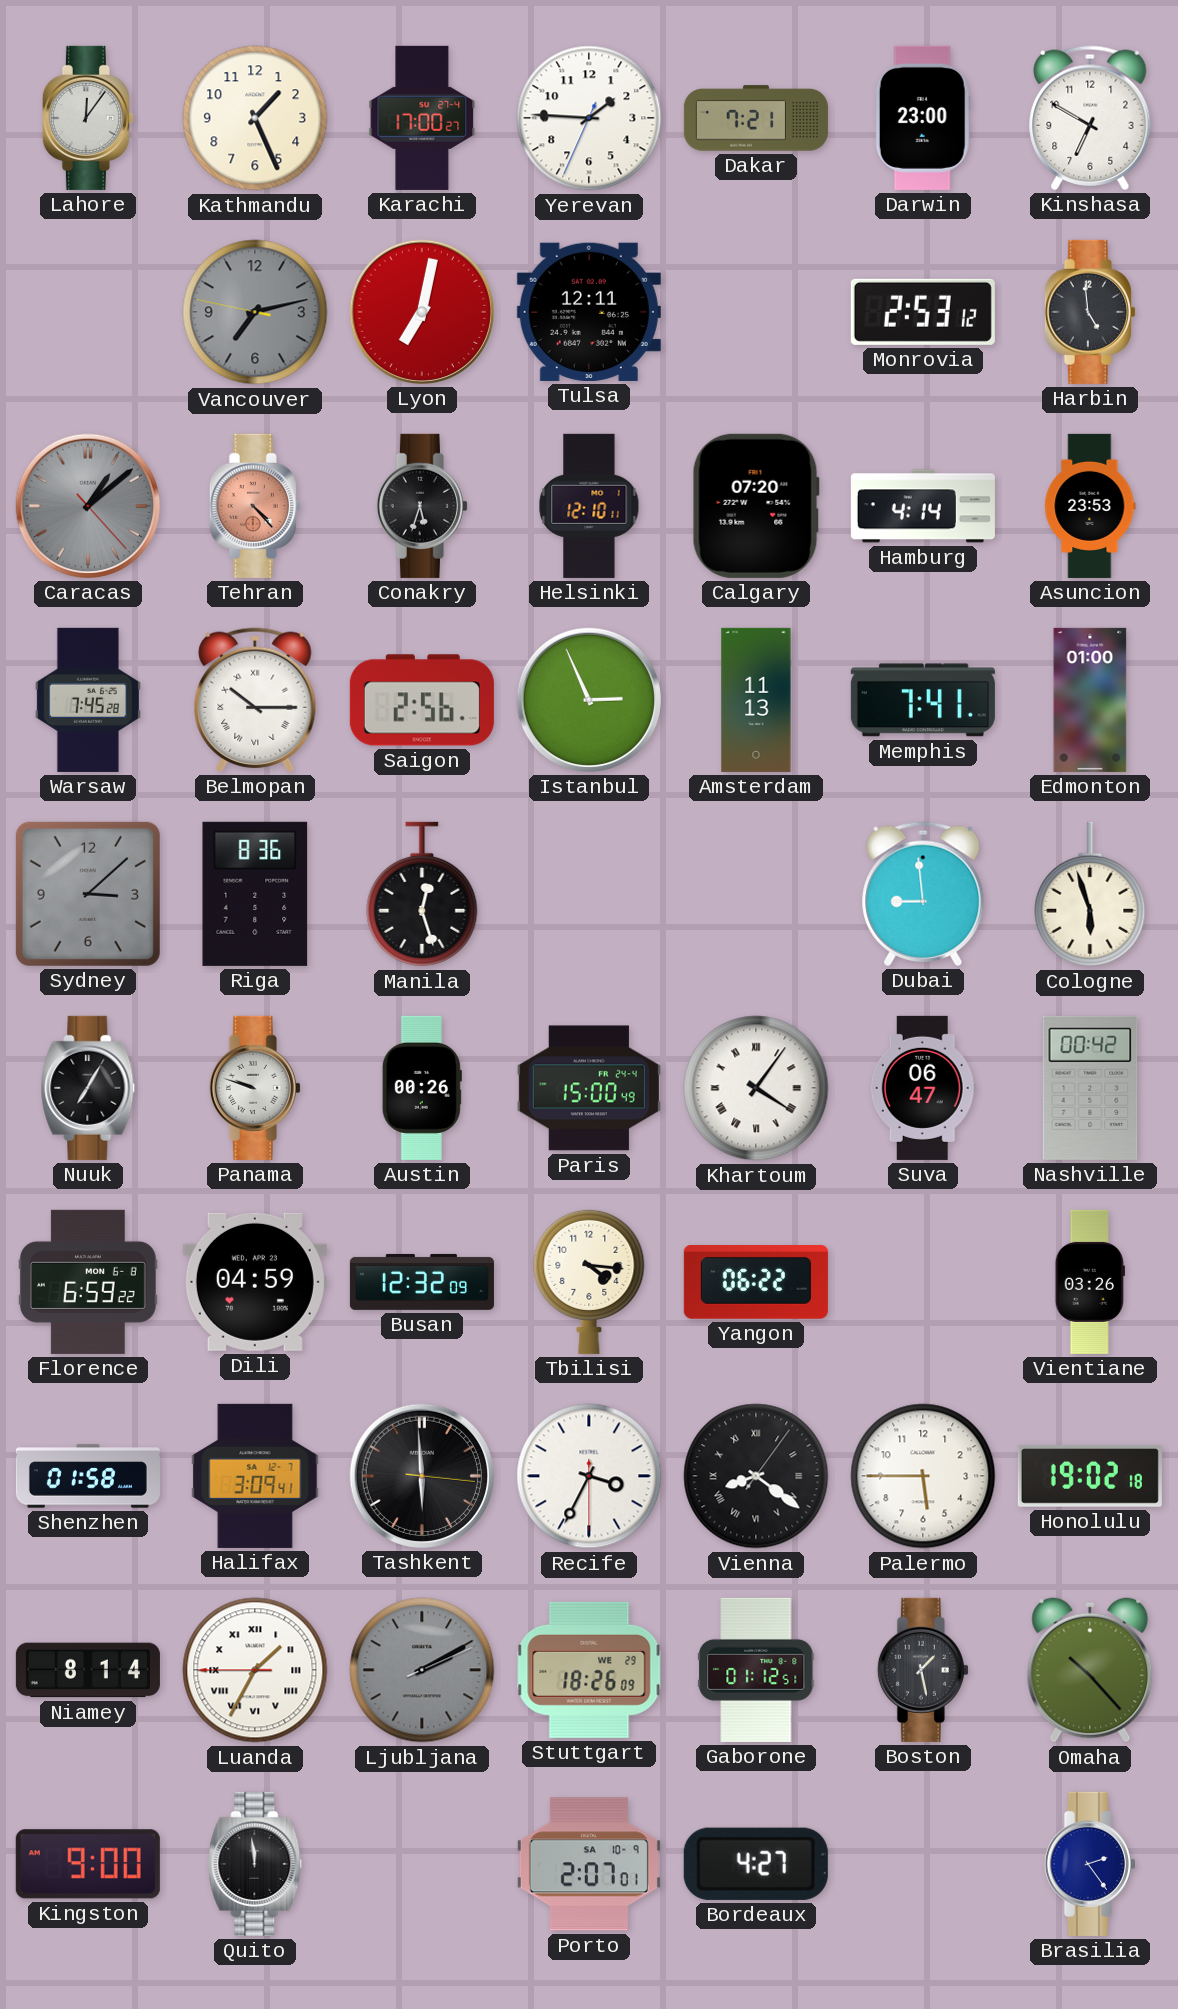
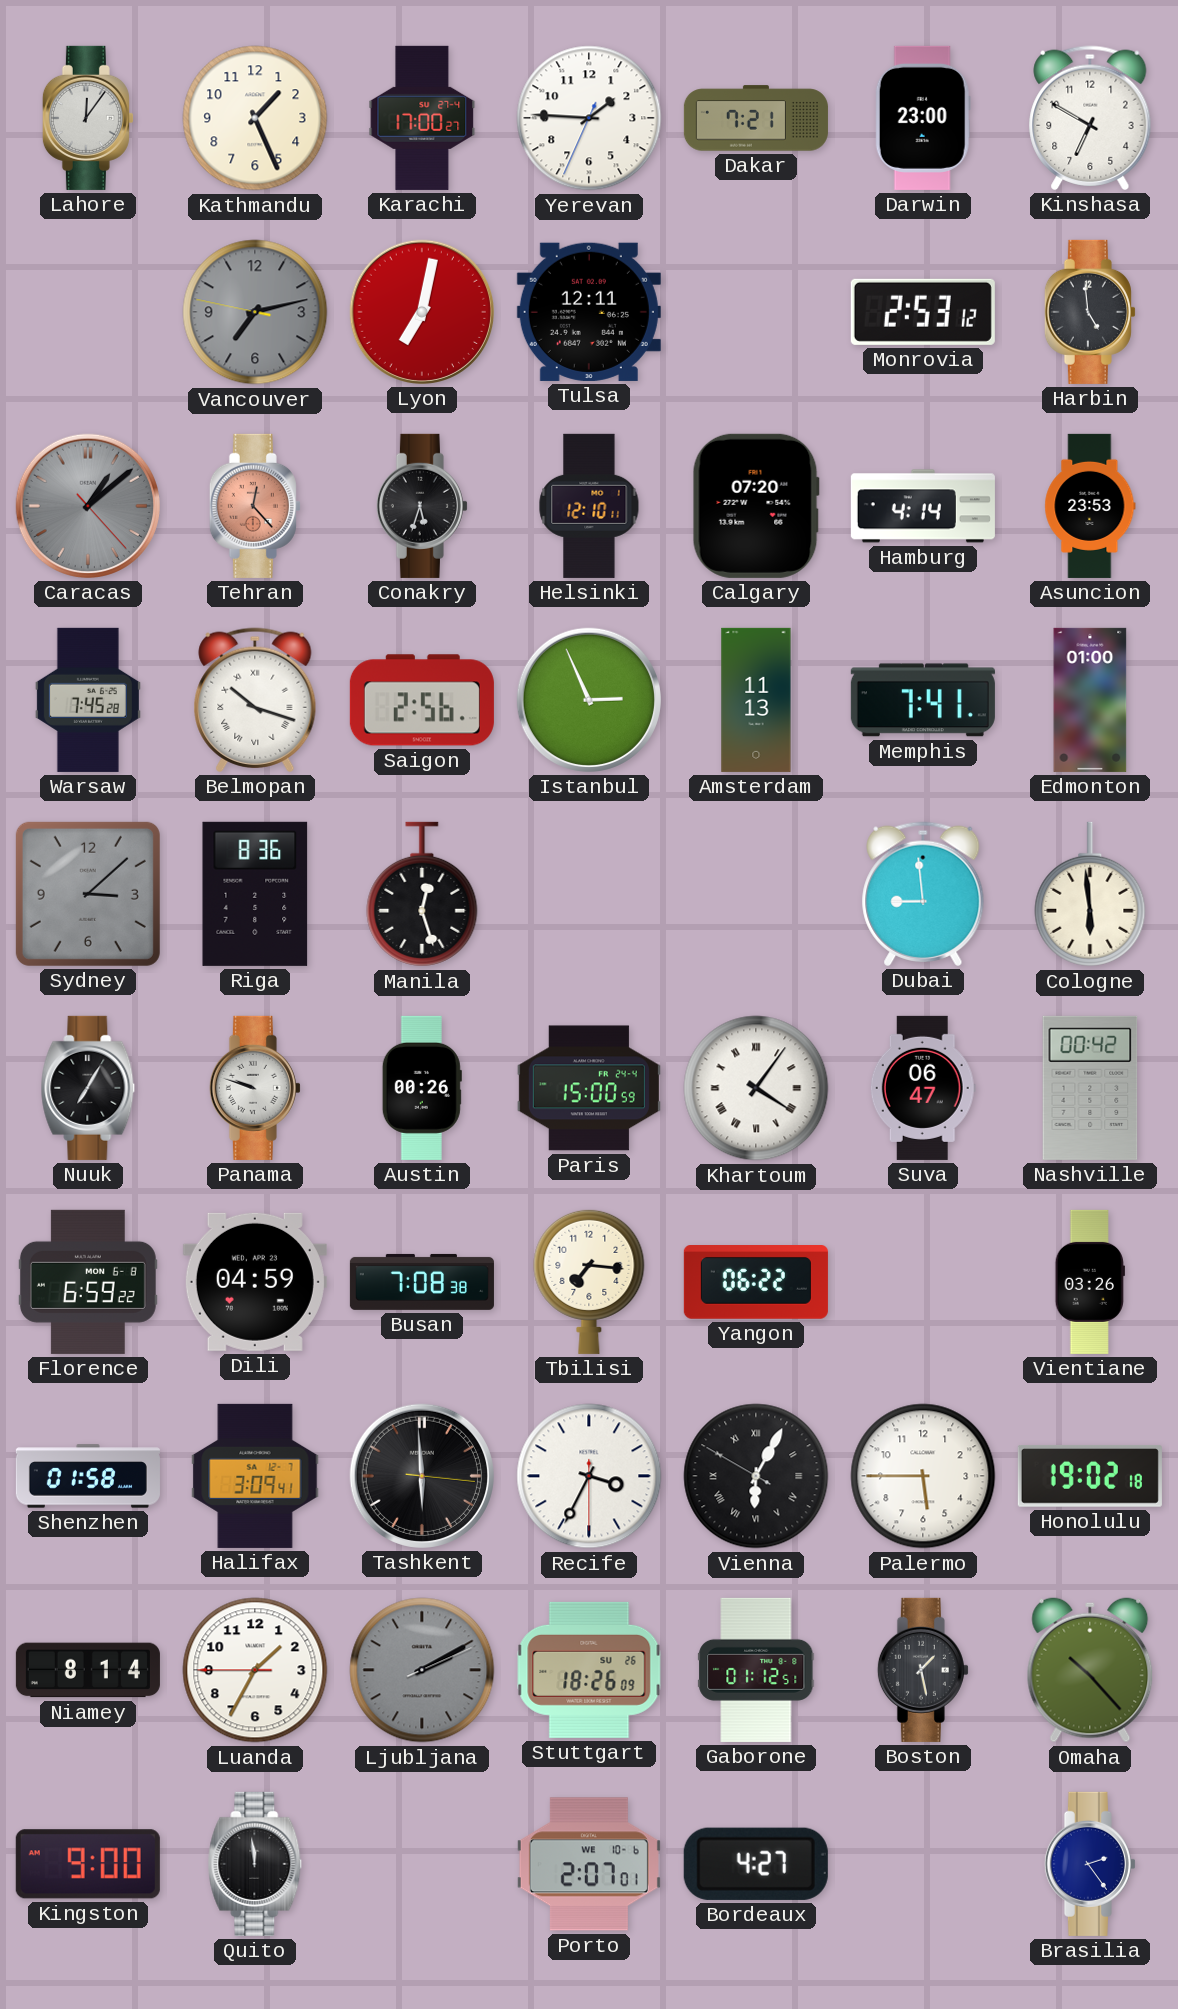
Tehran: 4:23 -> 12:23
Belmopan: 10:15 -> 10:18
Cologne: 5:57 -> 5:59
Paris: 15:00:49 -> 15:00:59
Busan: 12:32 -> 7:08
Tbilisi: 4:16 -> 7:16
Vienna: 8:21 -> 6:04
Luanda numerals: Roman -> Arabic
Stuttgart date: WE 29 -> SU 26
Porto date: SA 10-9 -> WE 10-6
